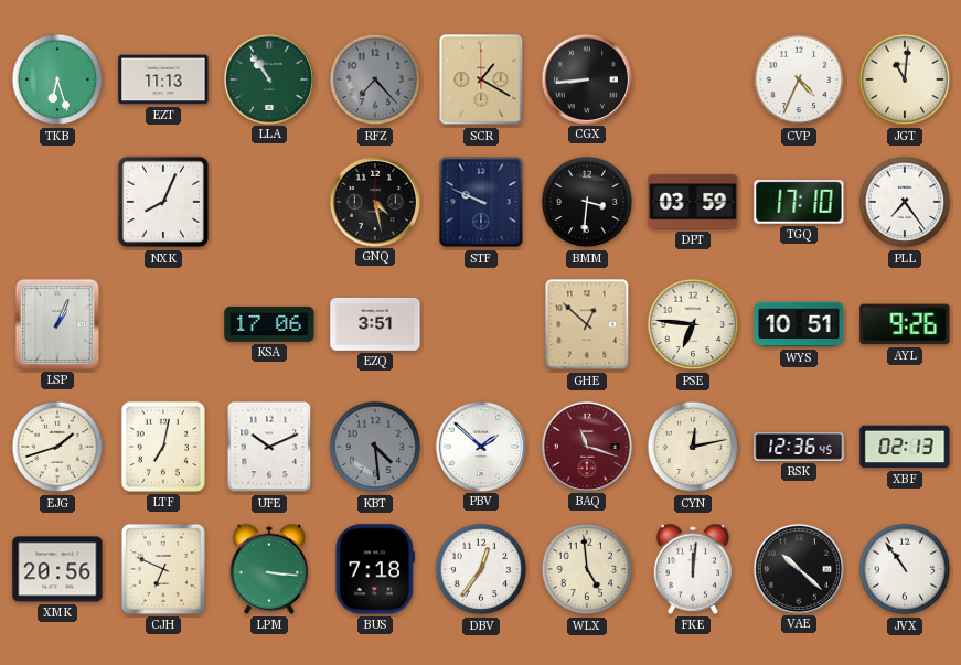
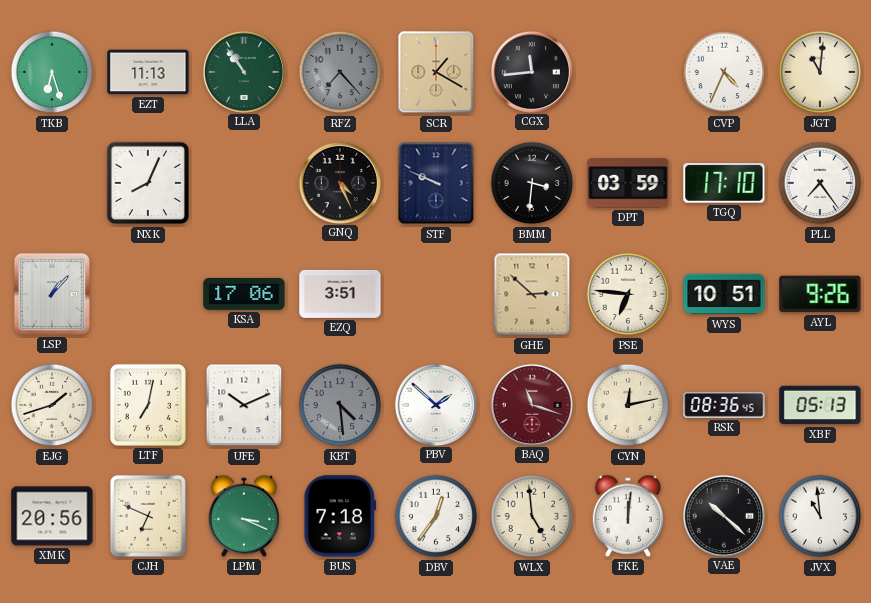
CGX: 8:44 -> 11:44
GNQ: 4:28 -> 4:26
LSP: 1:04 -> 1:07
GHE: 12:52 -> 2:52
RSK: 12:36 -> 08:36
XBF: 02:13 -> 05:13
LPM: 3:16 -> 3:19
JVX: 10:54 -> 10:59
